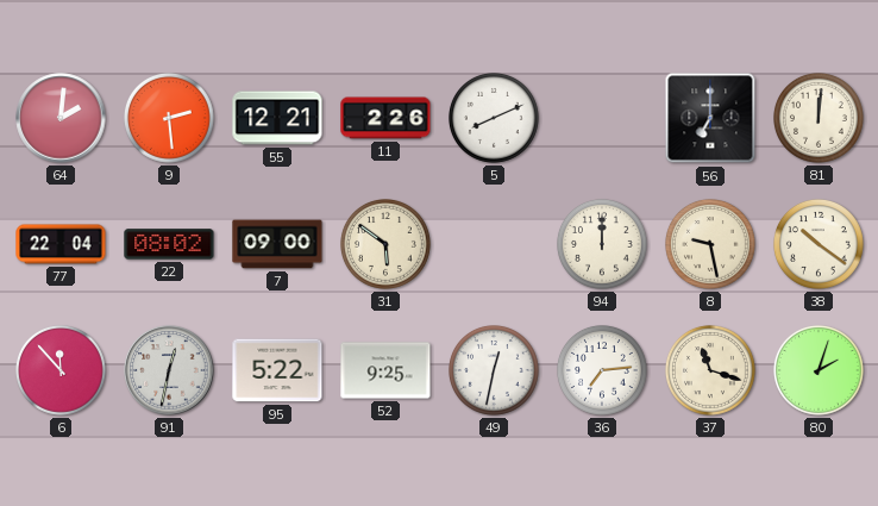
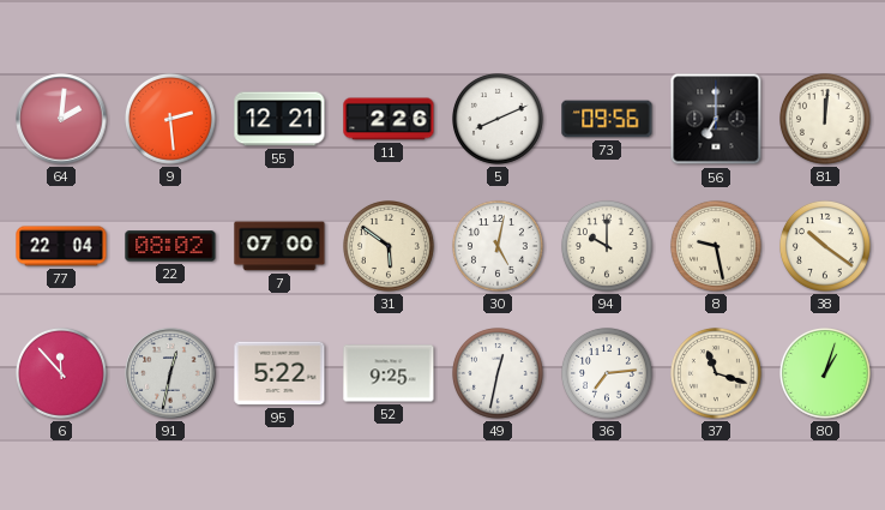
73: none -> 09:56
7: 09:00 -> 07:00
30: none -> 5:02
94: 12:00 -> 10:00
80: 2:03 -> 1:03
